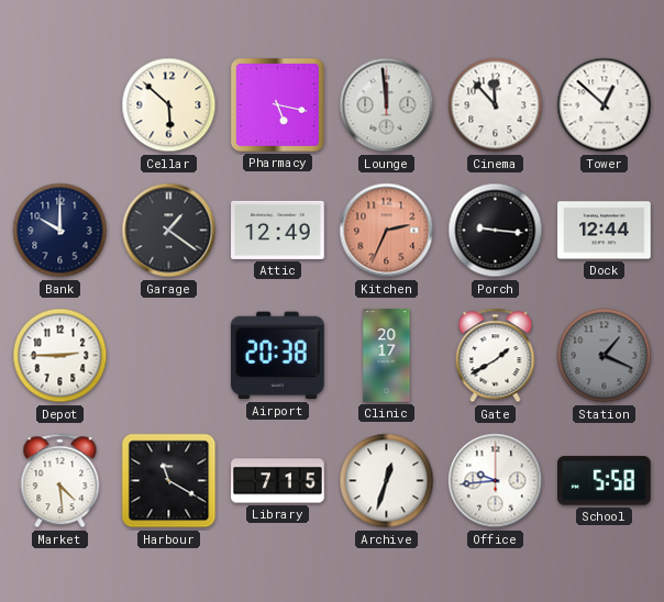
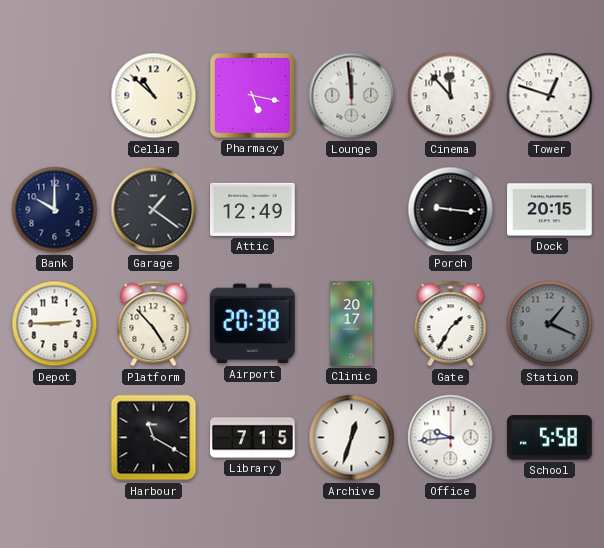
Cellar: 5:52 -> 10:52
Tower: 12:52 -> 12:48
Kitchen: 2:34 -> none
Dock: 12:44 -> 20:15
Platform: none -> 4:53
Gate: 1:40 -> 1:35
Market: 4:29 -> none
